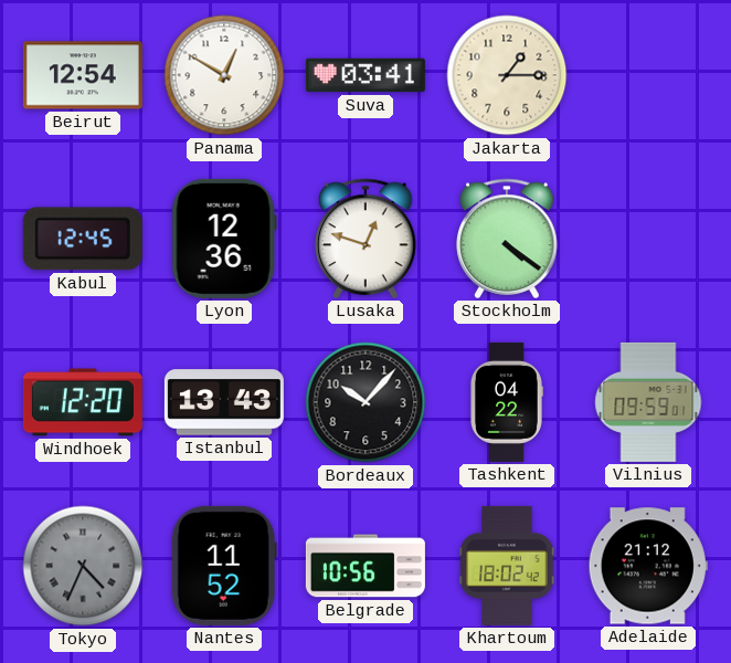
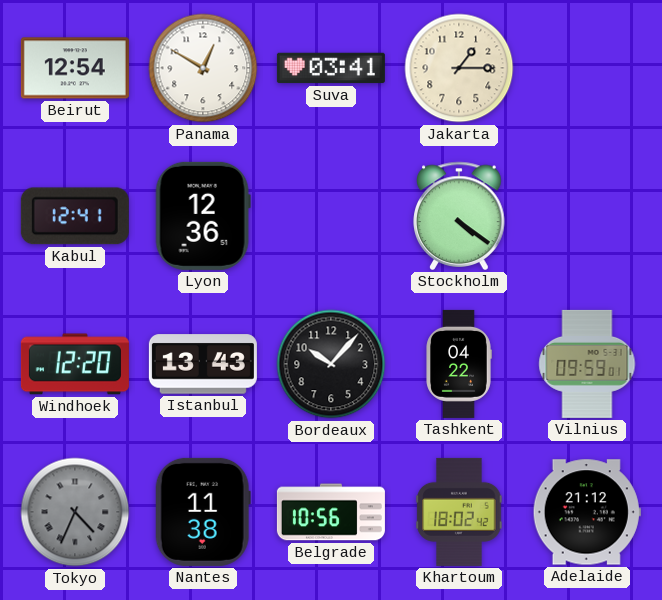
Kabul: 12:45 -> 12:41
Lusaka: 12:48 -> none
Nantes: 11:52 -> 11:38
